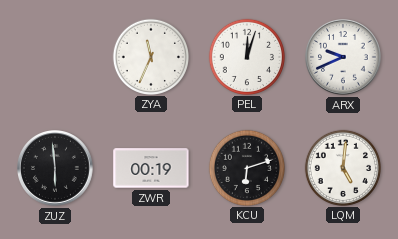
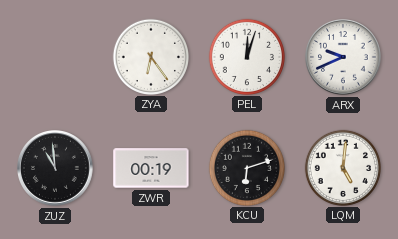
ZYA: 11:34 -> 6:24
ZUZ: 5:59 -> 10:59
